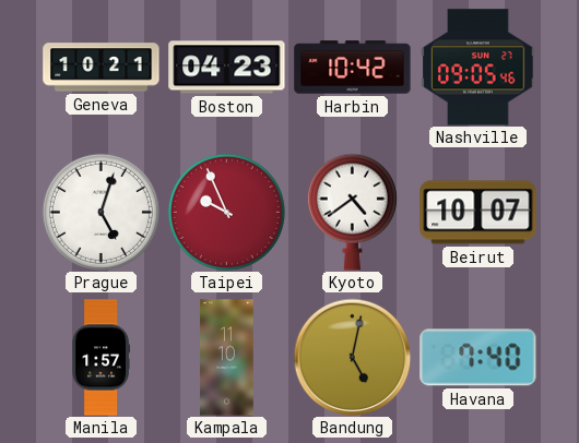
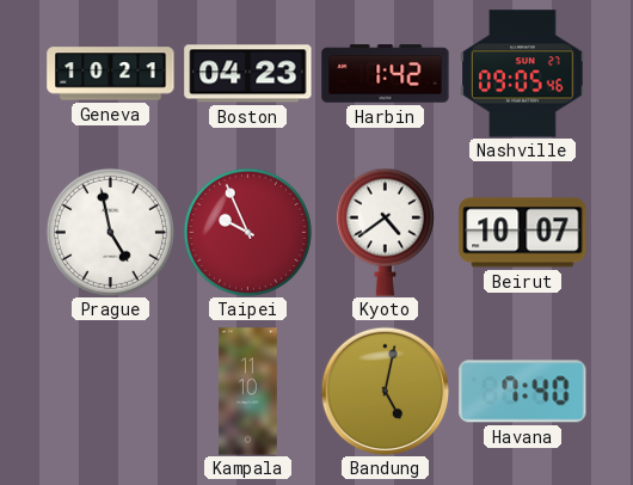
Harbin: 10:42 -> 1:42
Prague: 5:03 -> 4:58
Manila: 1:57 -> none
